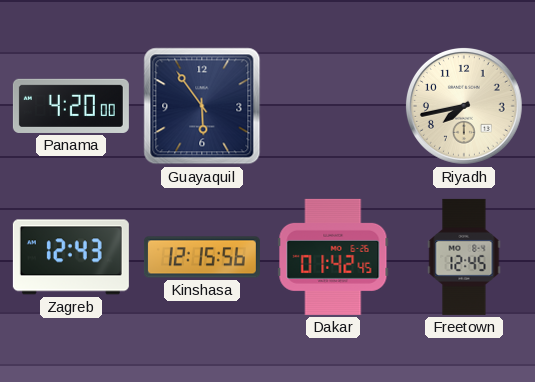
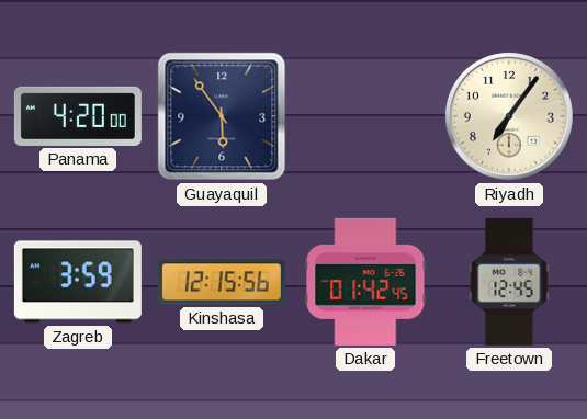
Riyadh: 7:43 -> 7:06
Zagreb: 12:43 -> 3:59
